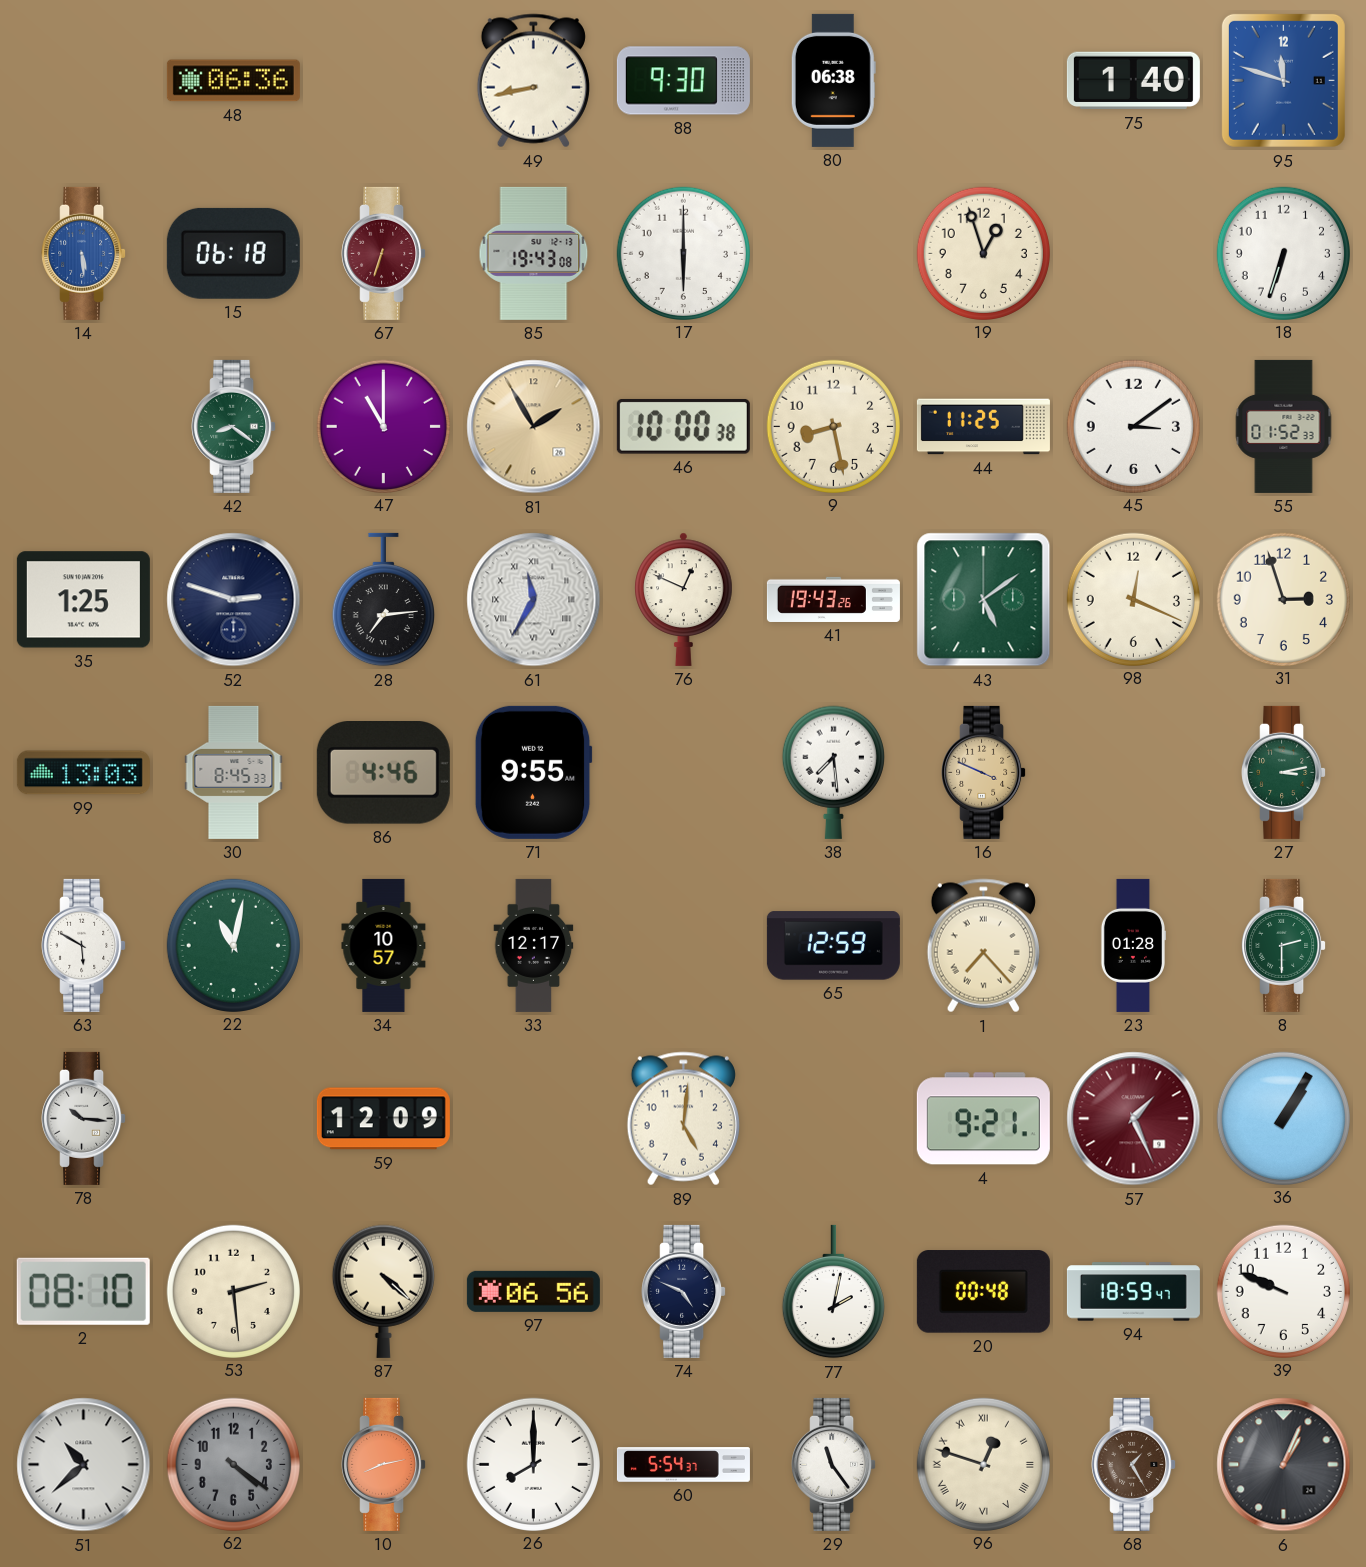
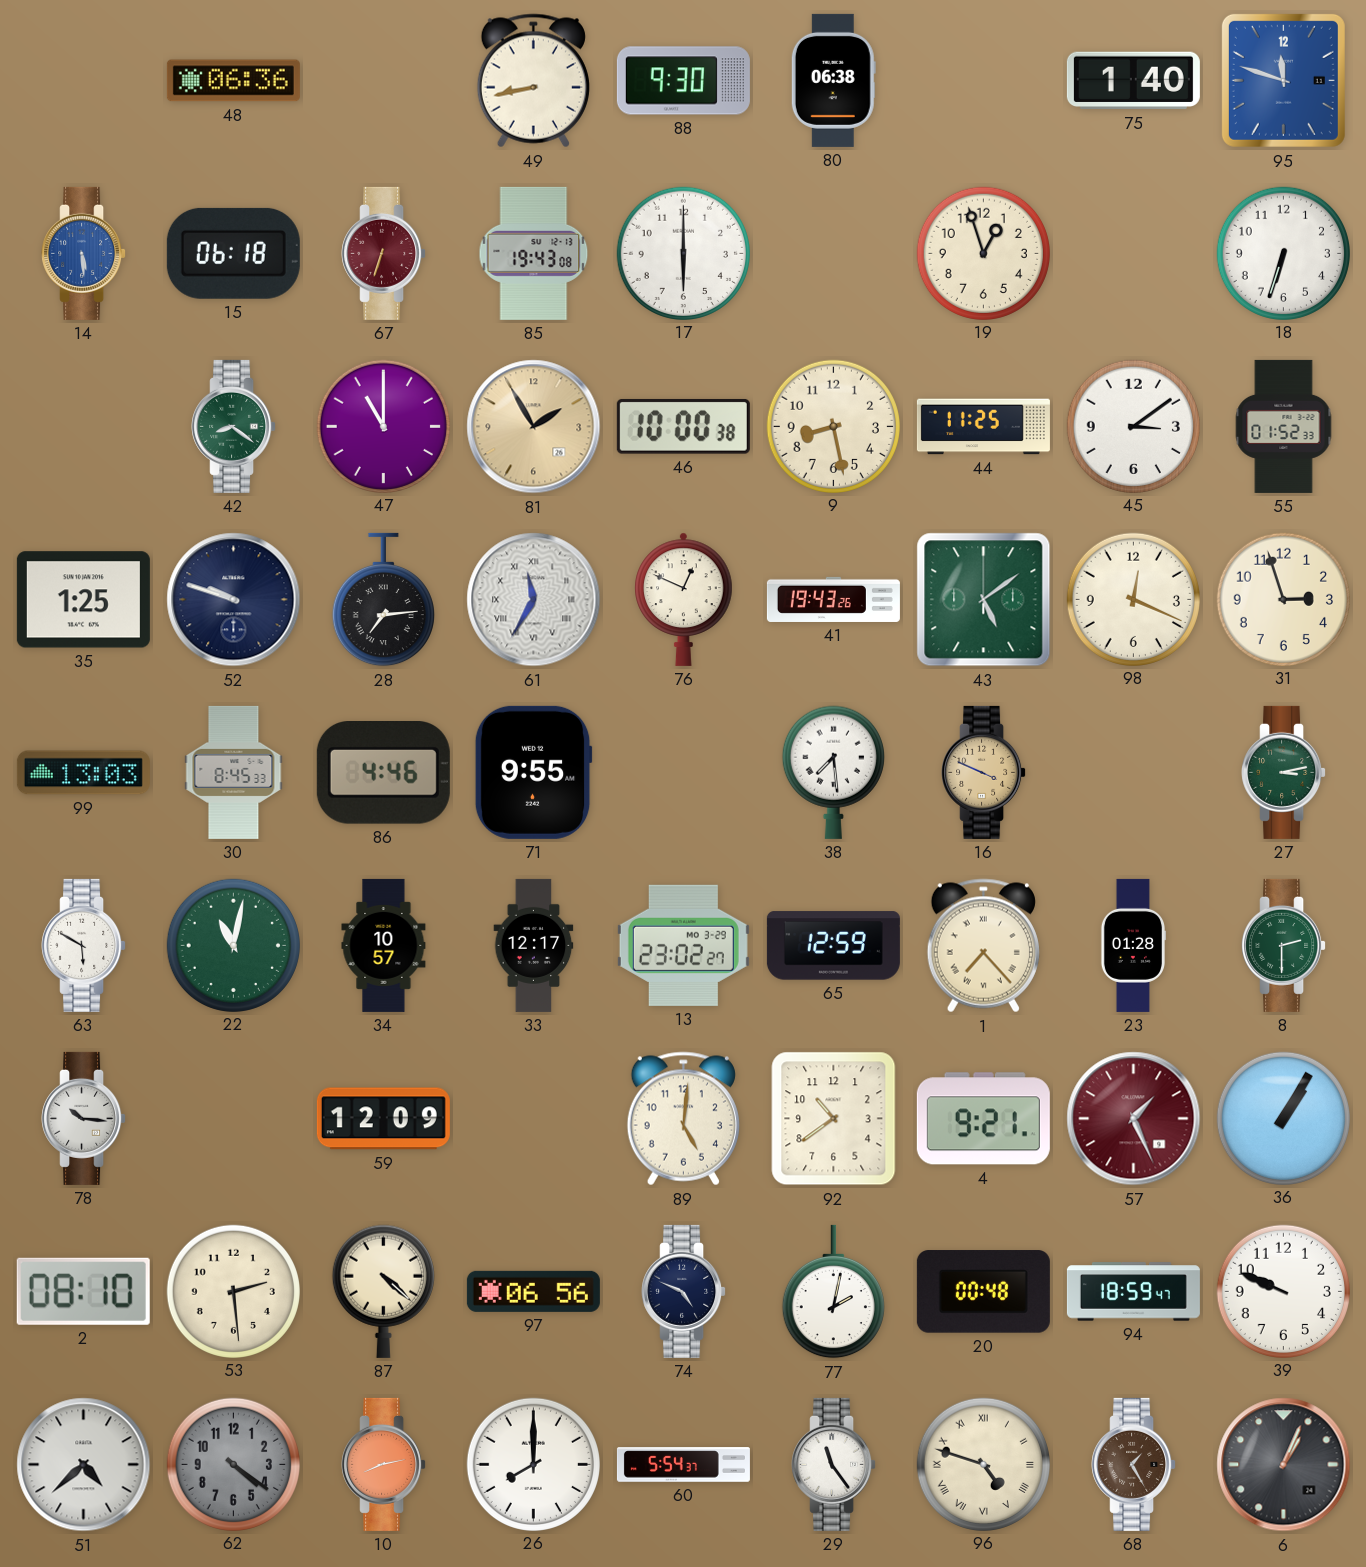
52: 2:48 -> 9:48
13: none -> 23:02
92: none -> 10:39
51: 10:38 -> 4:38
96: 12:48 -> 4:48
